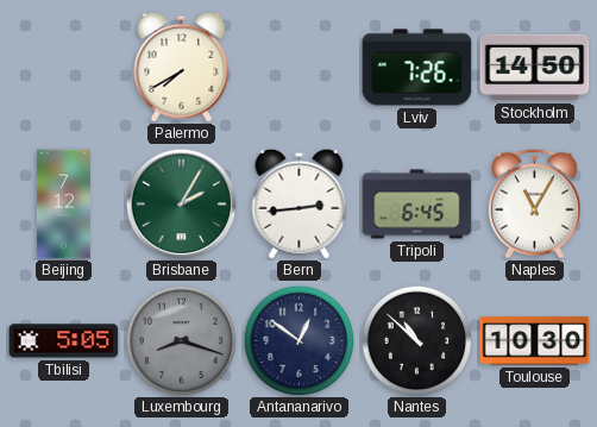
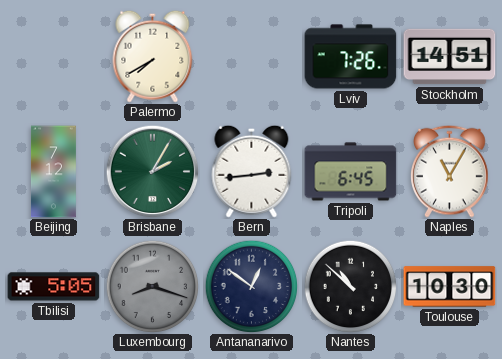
Stockholm: 14:50 -> 14:51
